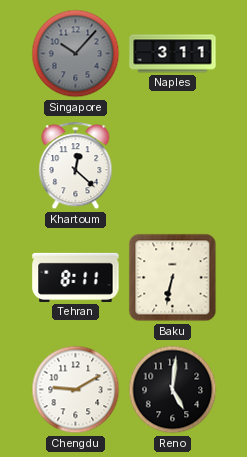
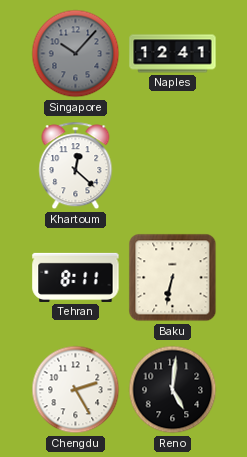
Naples: 3:11 -> 12:41
Chengdu: 9:10 -> 2:25
